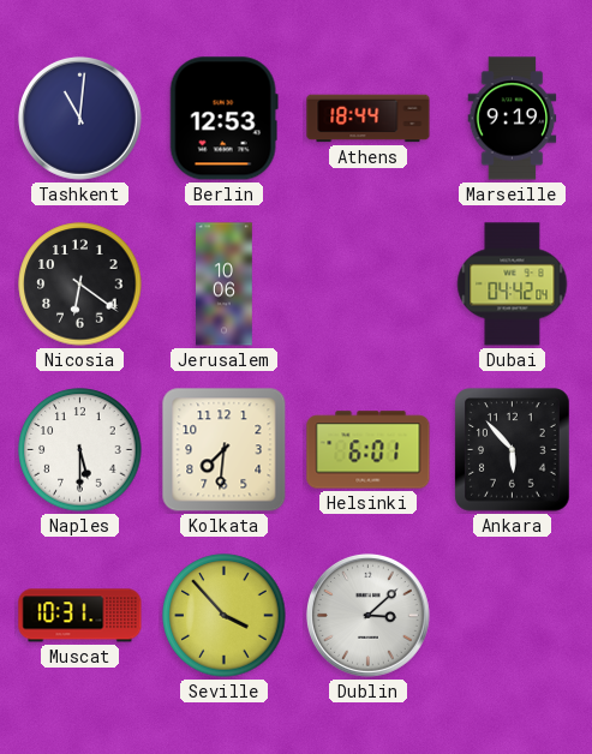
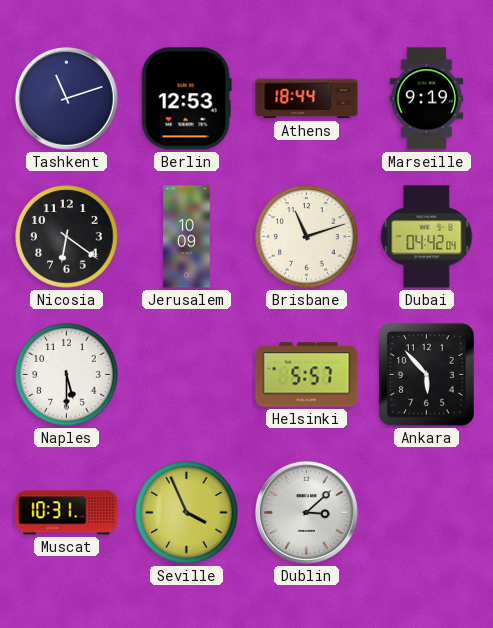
Tashkent: 11:01 -> 11:12
Jerusalem: 10:06 -> 10:09
Brisbane: none -> 11:12
Kolkata: 7:31 -> none
Helsinki: 6:01 -> 5:57
Seville: 3:53 -> 3:56
